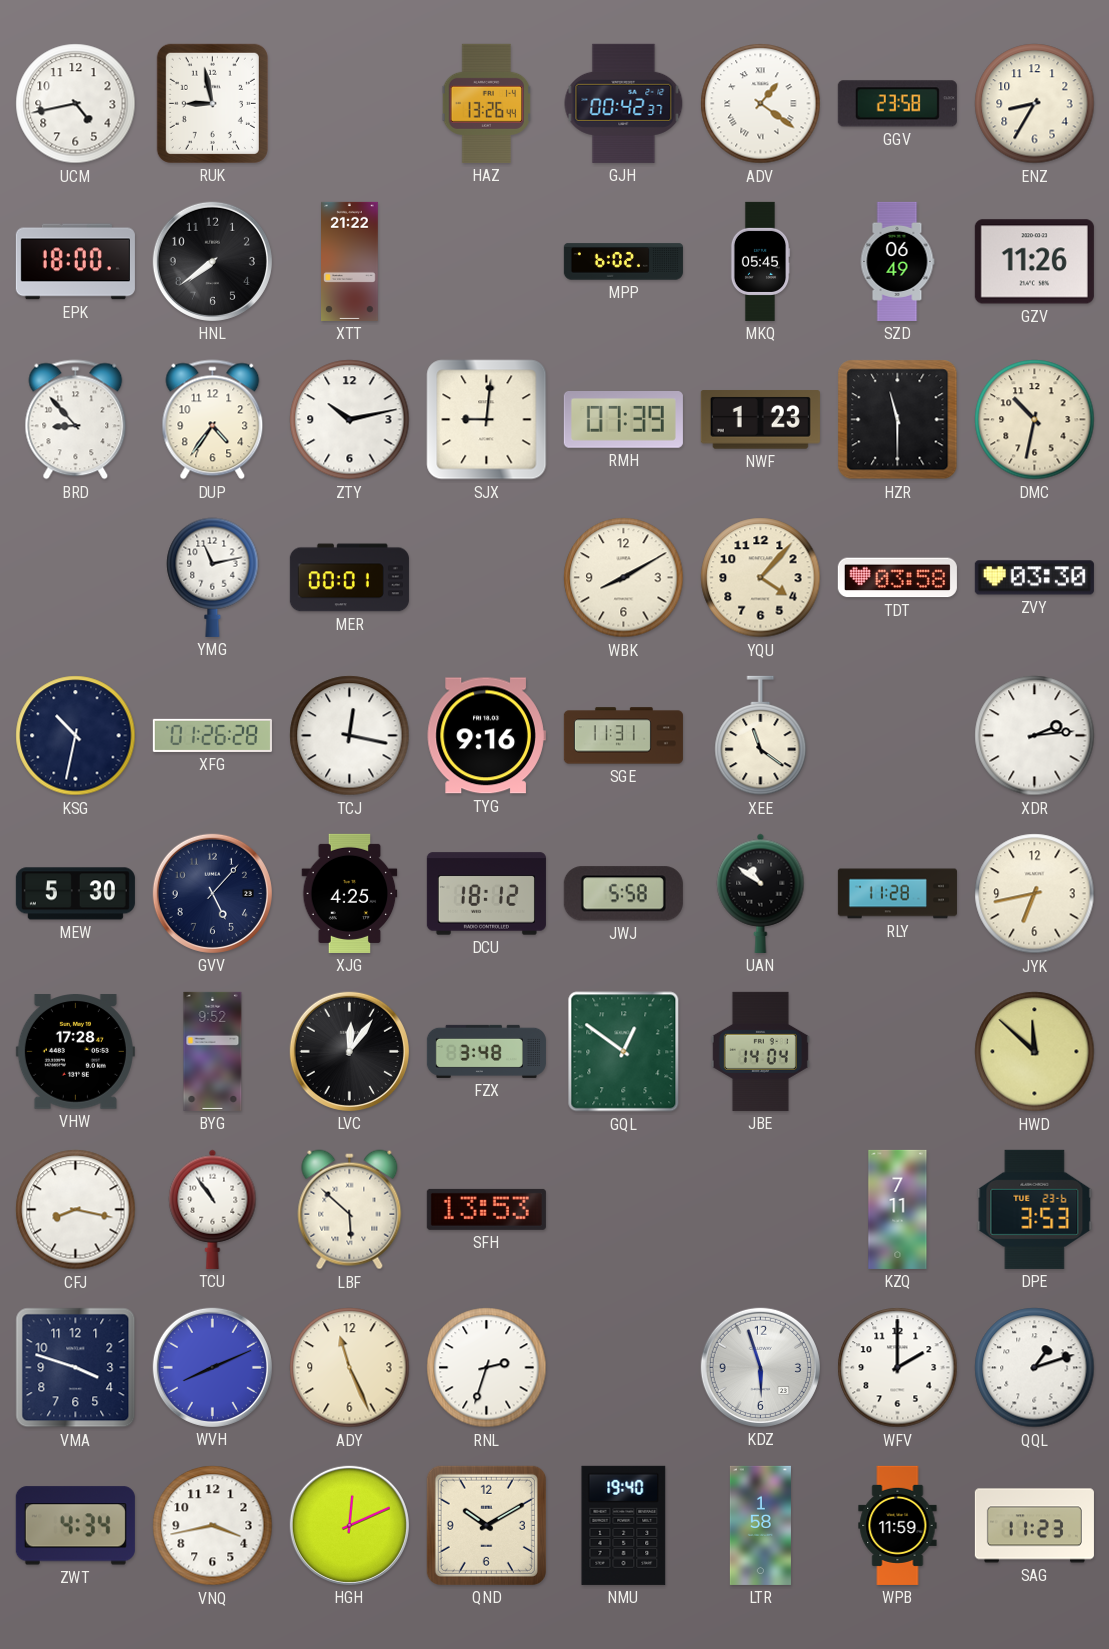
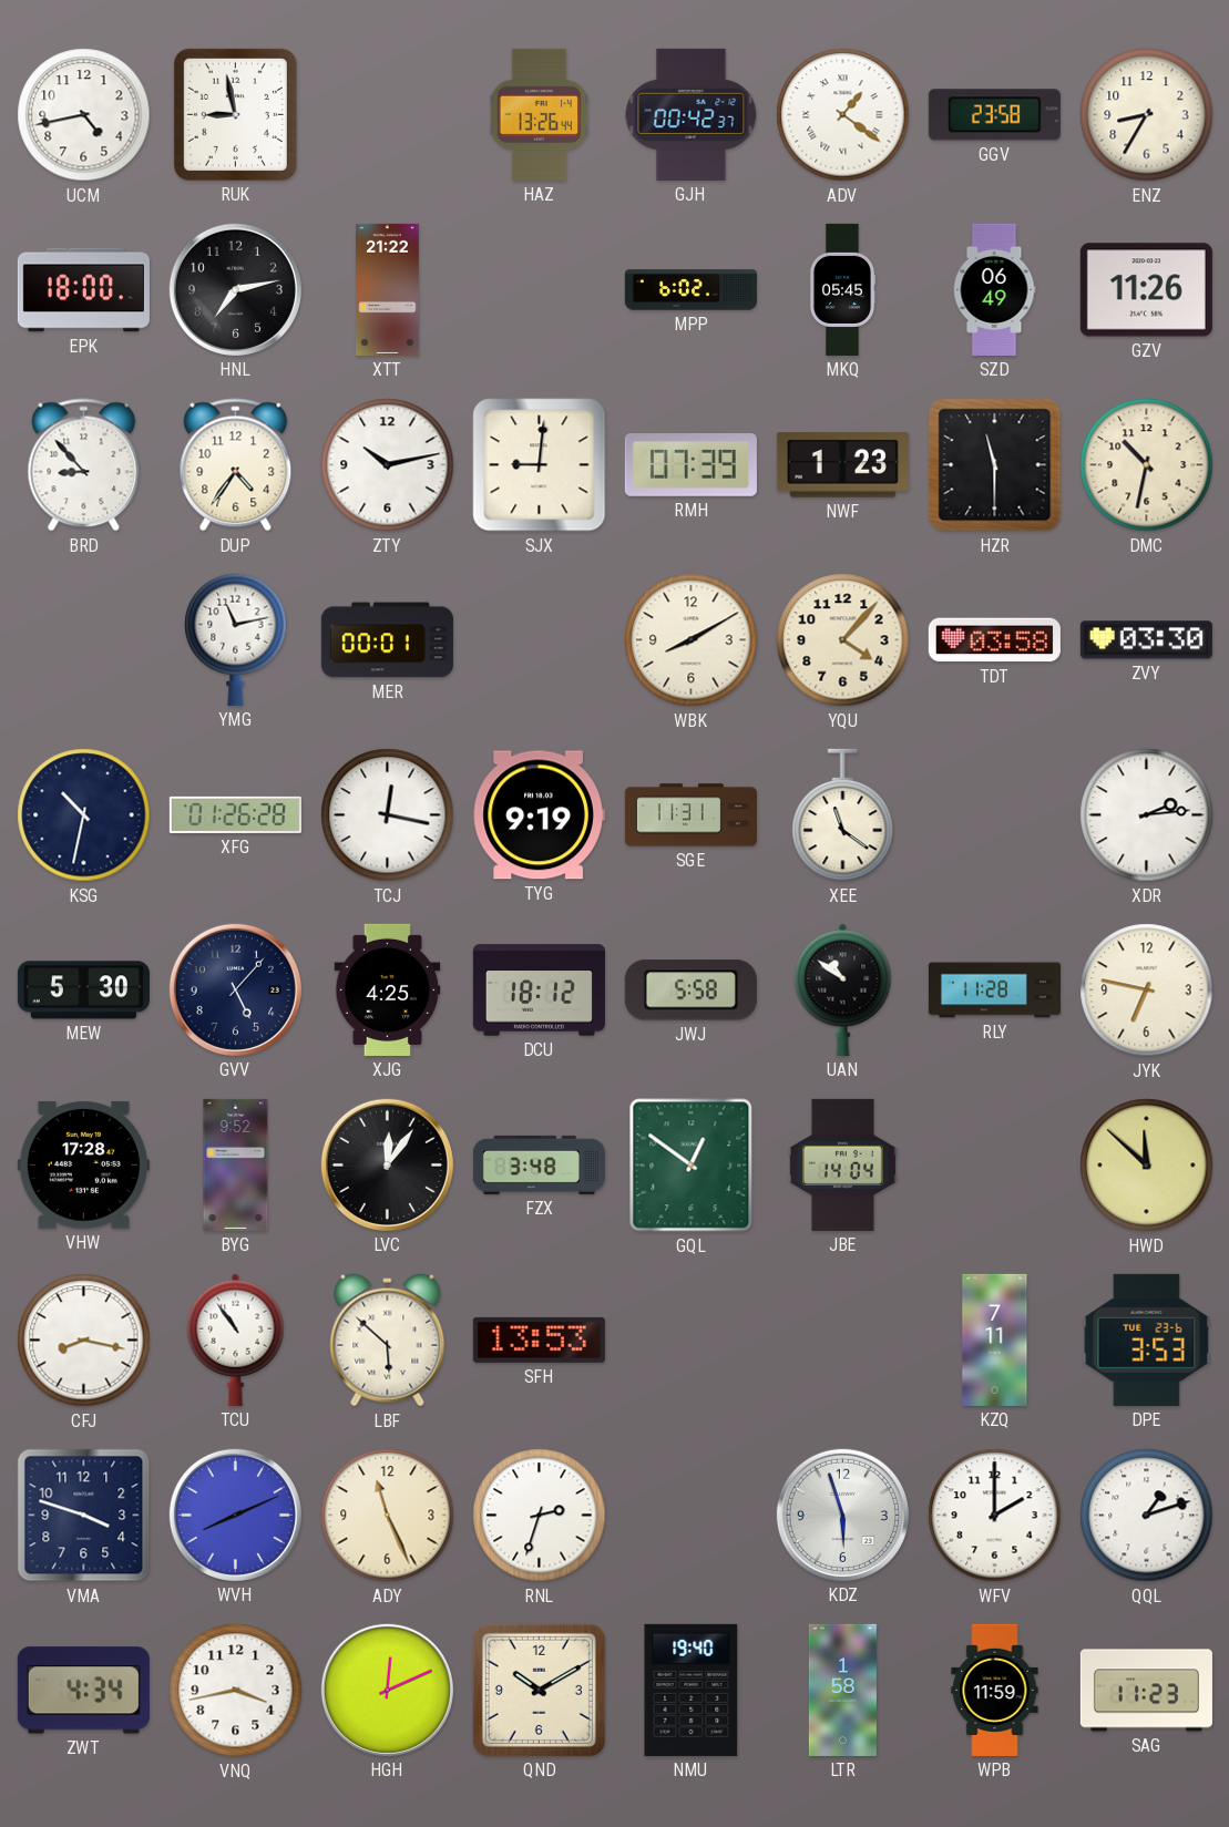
HNL: 7:39 -> 7:13
TYG: 9:16 -> 9:19
JYK: 6:43 -> 6:47
